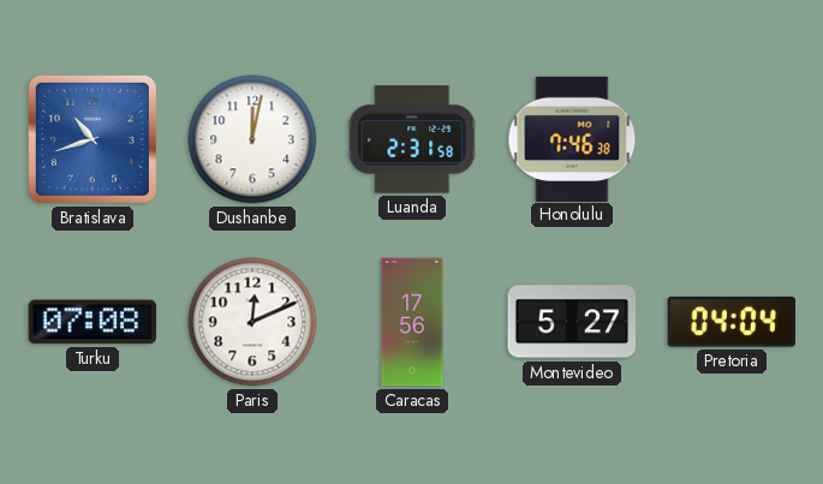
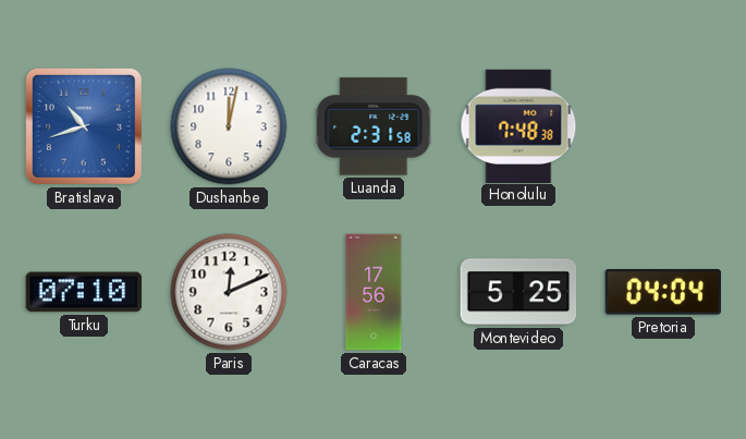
Honolulu: 7:46 -> 7:48
Turku: 07:08 -> 07:10
Montevideo: 5:27 -> 5:25
